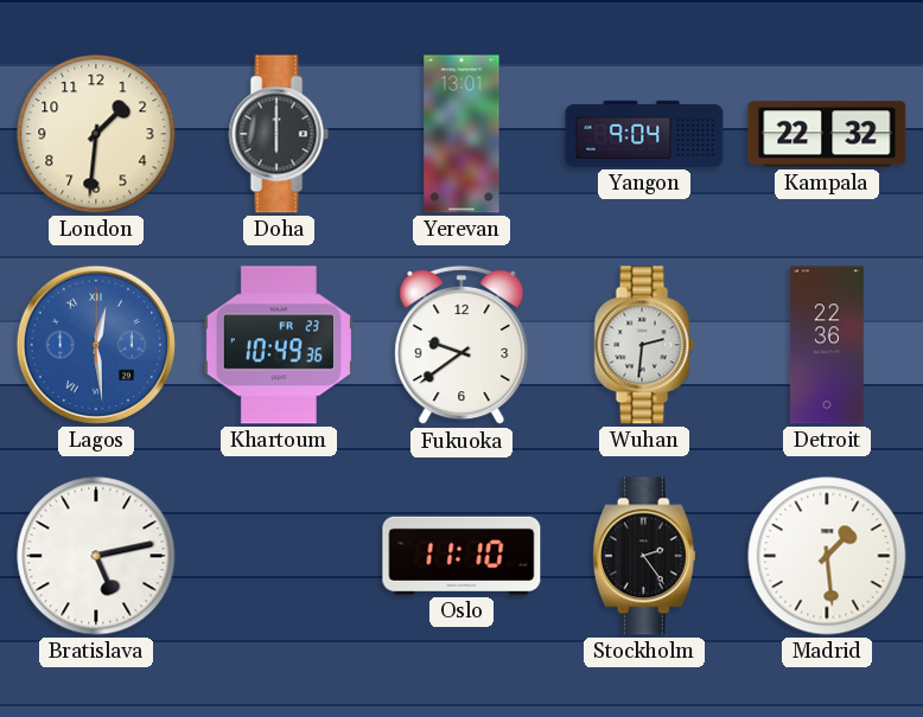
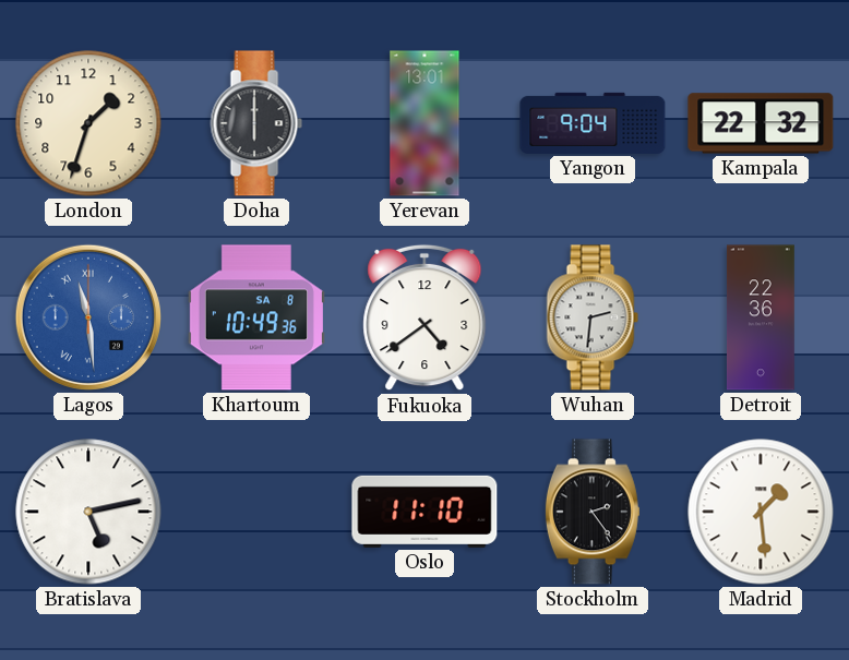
London: 1:31 -> 1:33
Lagos: 12:29 -> 11:29
Khartoum date: FR 23 -> SA 8
Fukuoka: 9:39 -> 4:39
